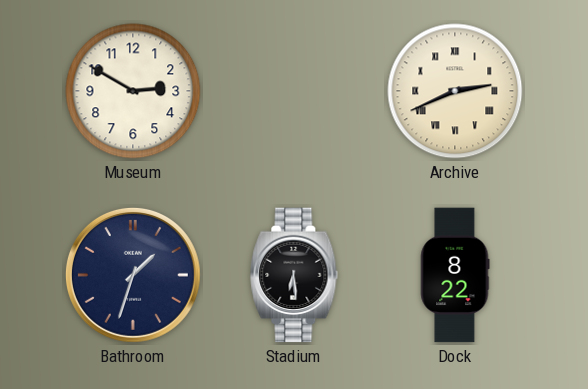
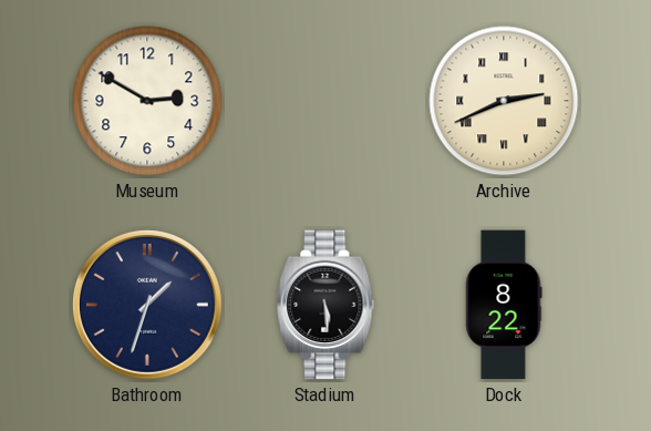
Stadium: 6:29 -> 5:29
